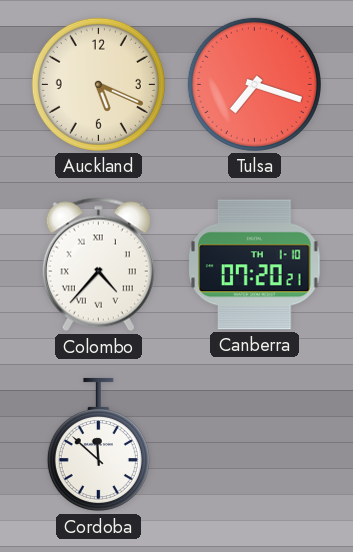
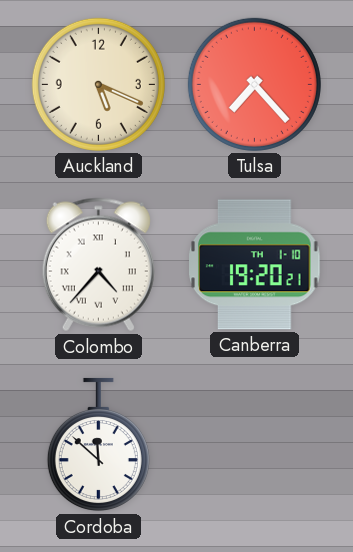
Tulsa: 7:18 -> 7:23
Canberra: 07:20 -> 19:20
